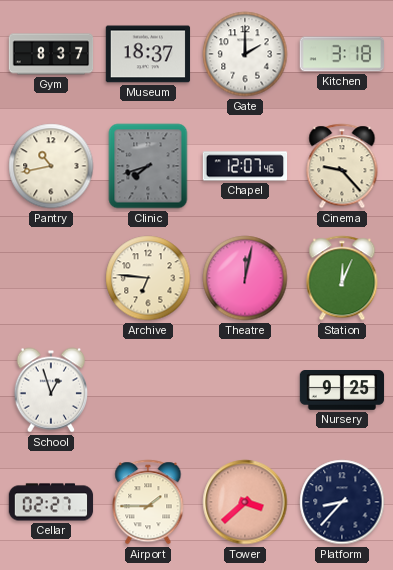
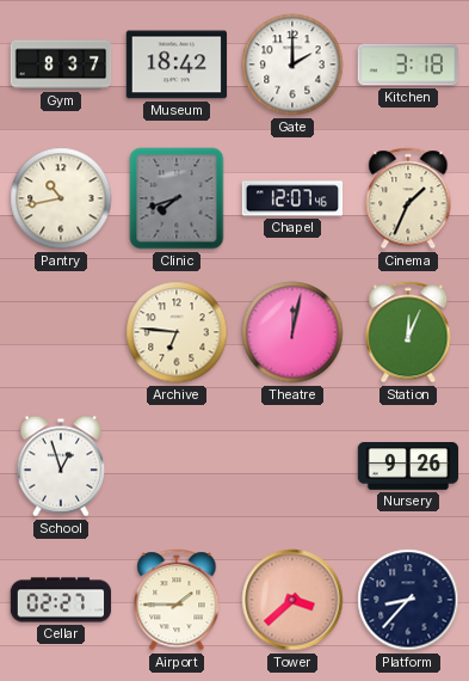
Museum: 18:37 -> 18:42
Cinema: 9:23 -> 1:34
Nursery: 9:25 -> 9:26
